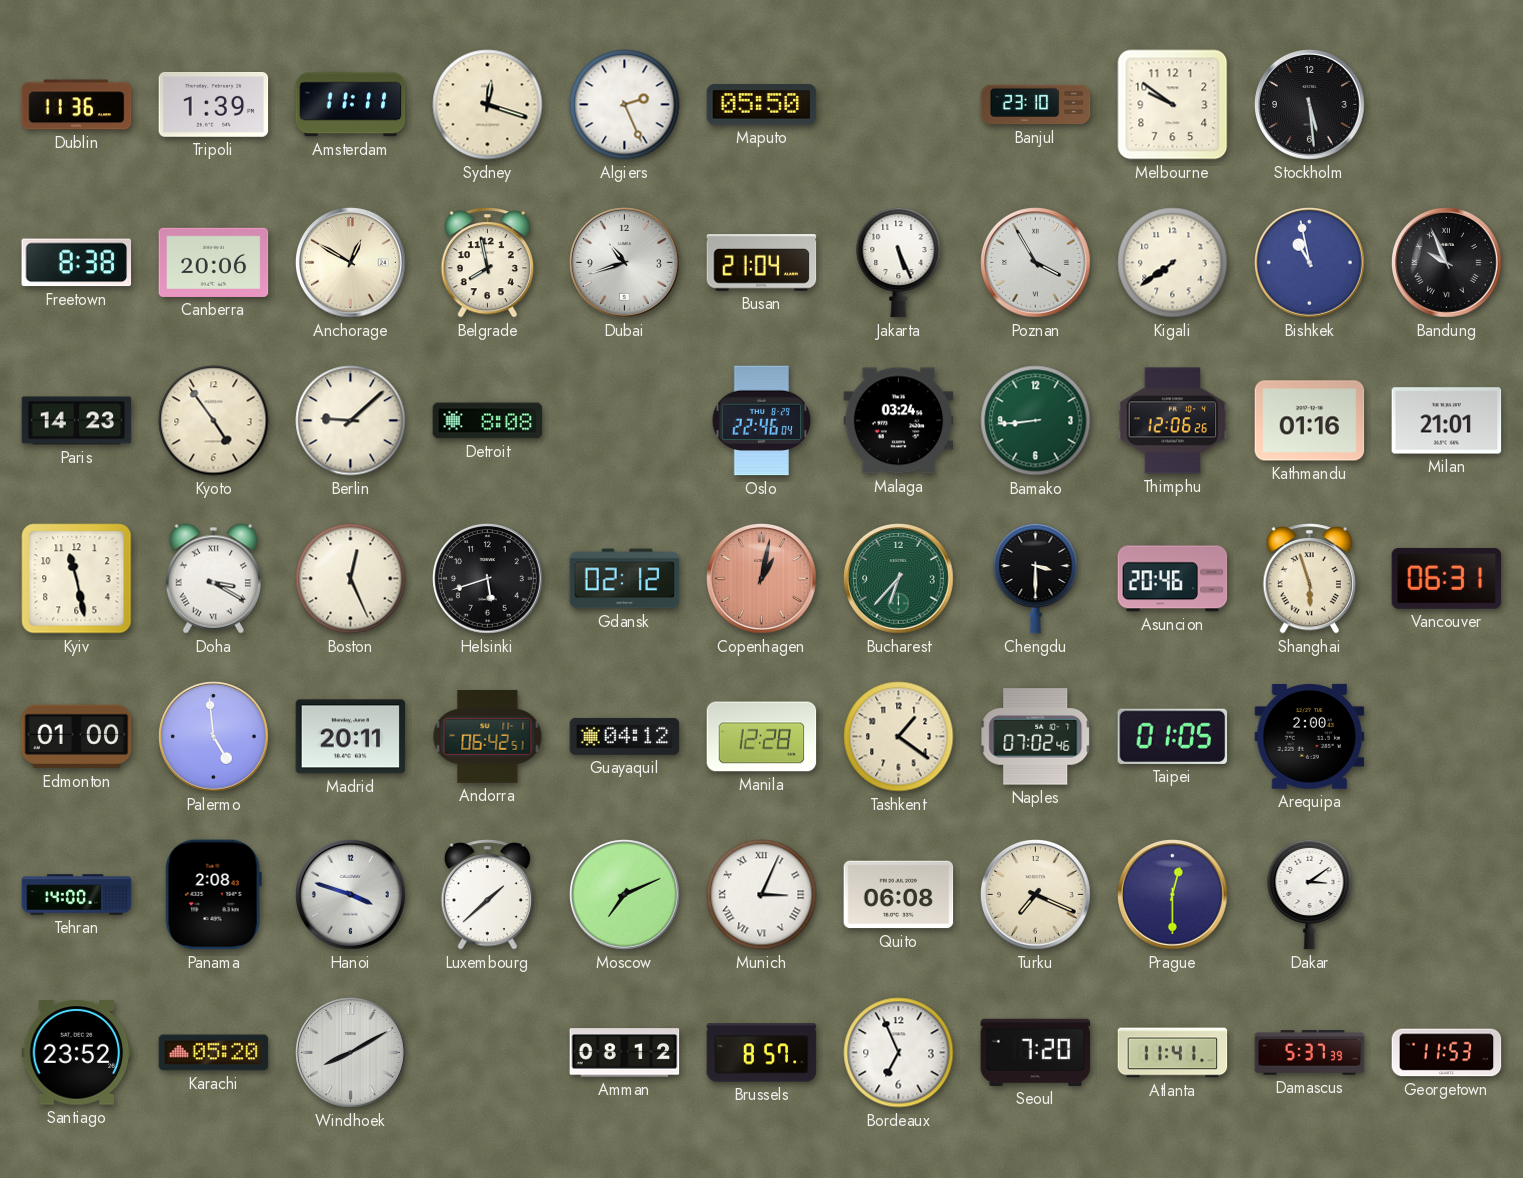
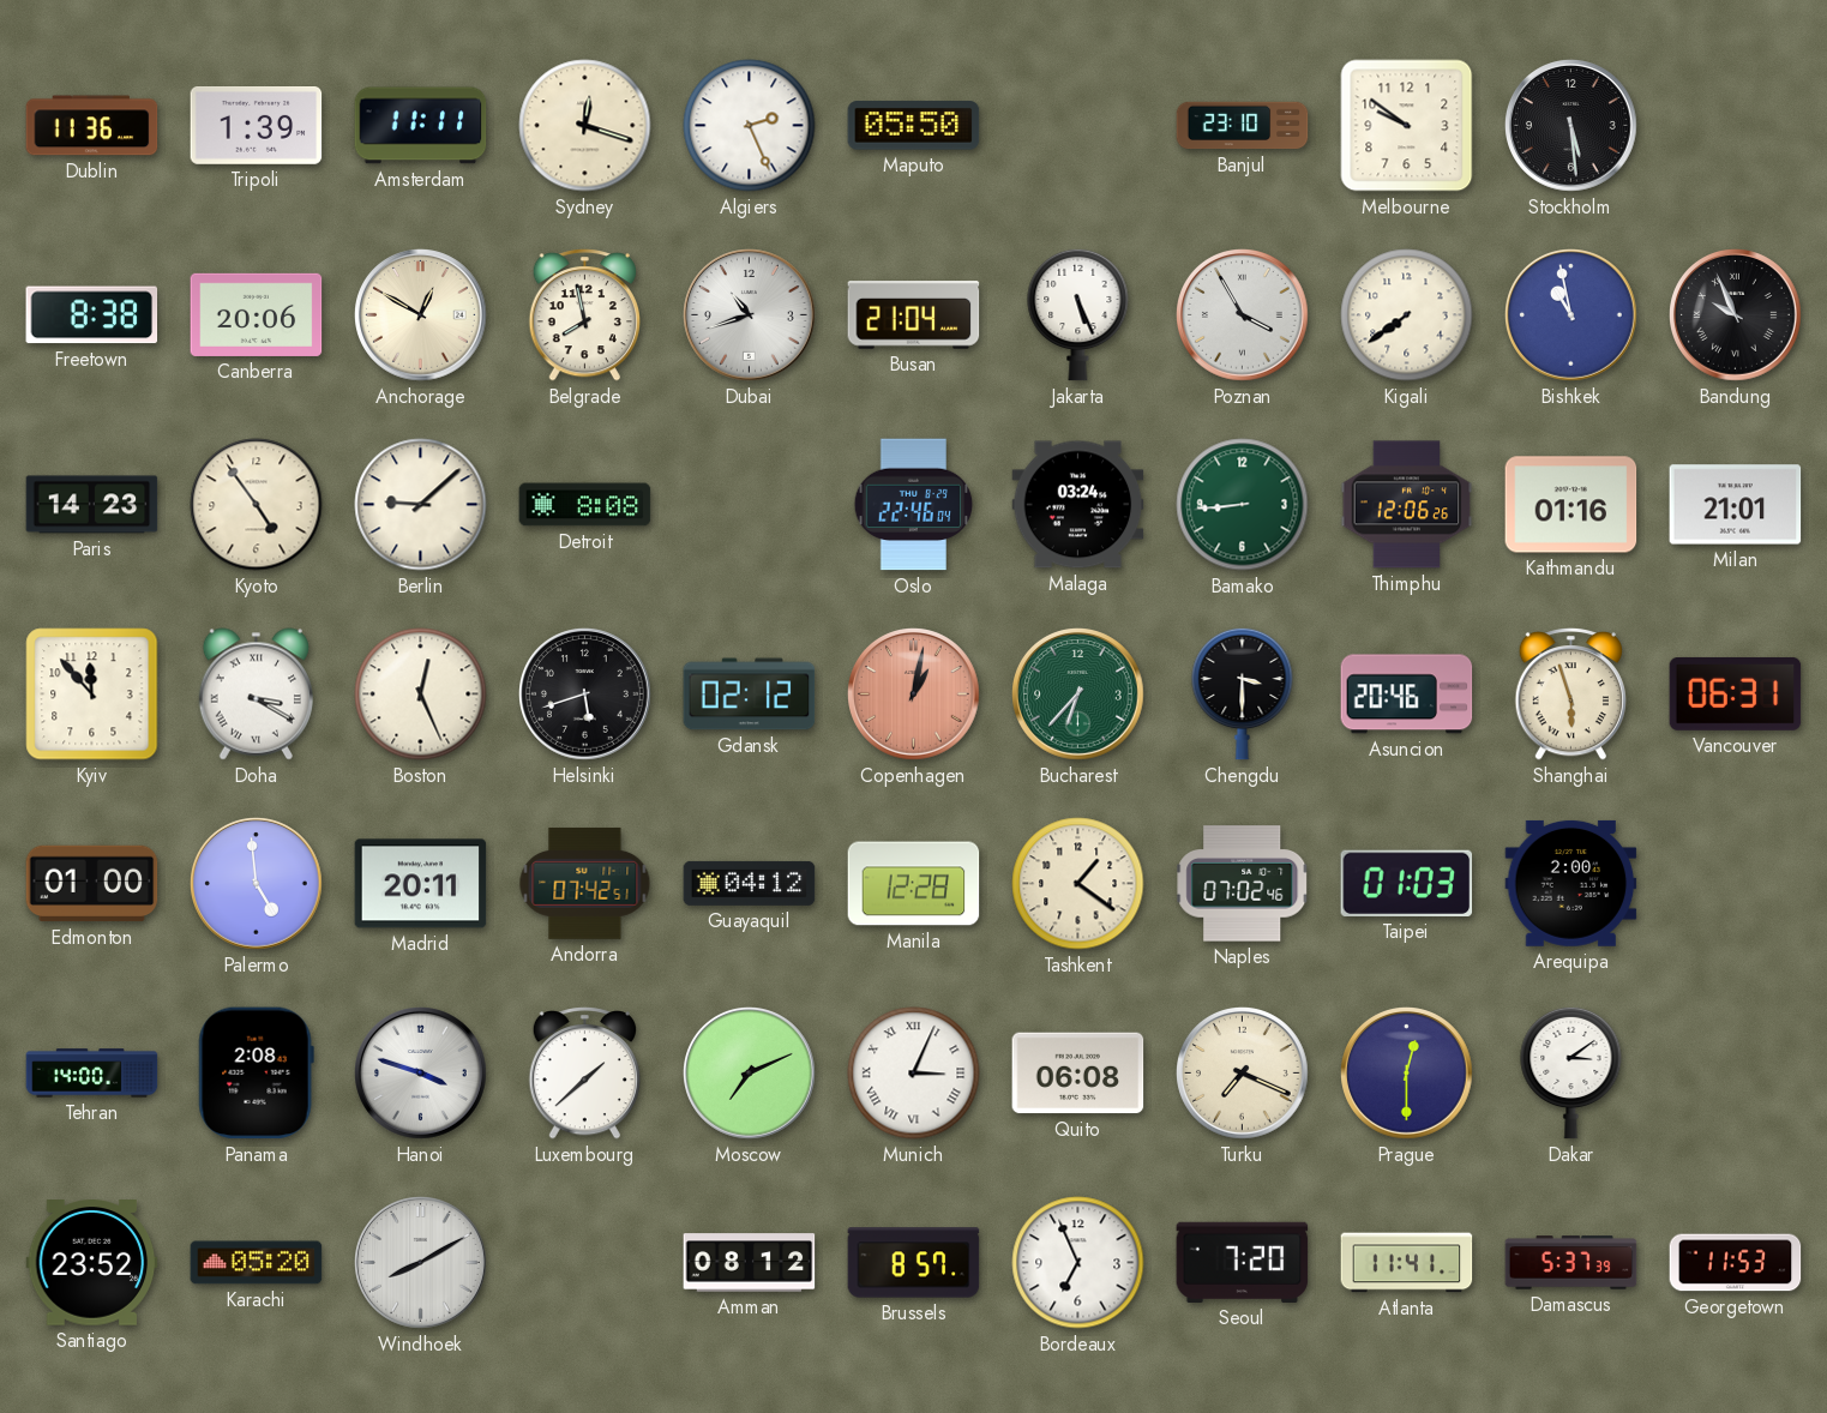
Kyiv: 11:28 -> 11:53
Andorra: 06:42 -> 07:42
Taipei: 01:05 -> 01:03
